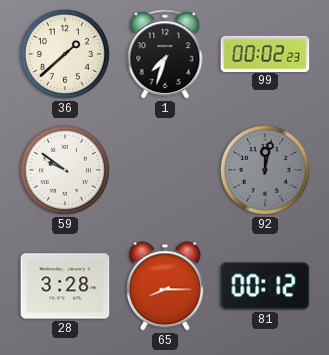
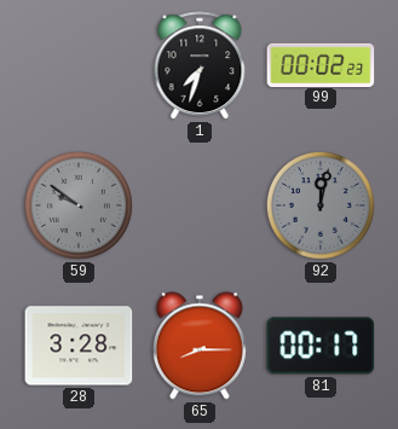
36: 1:38 -> none
59 dial: white -> grey
81: 00:12 -> 00:17
